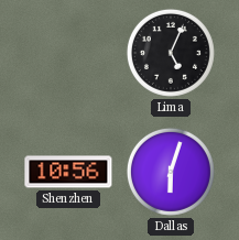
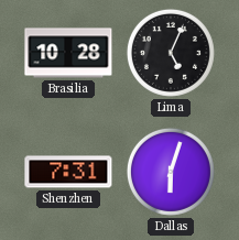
Brasilia: none -> 10:28
Shenzhen: 10:56 -> 7:31
